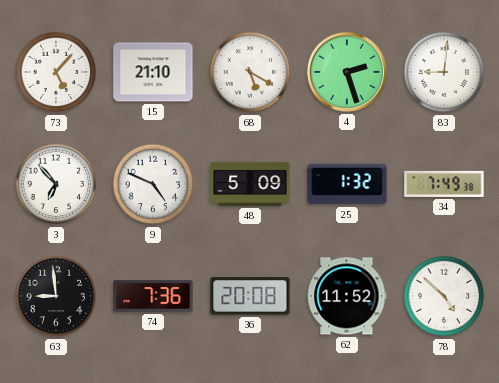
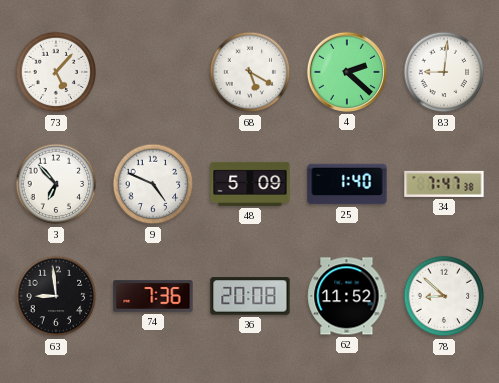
15: 21:10 -> none
4: 2:27 -> 2:22
25: 1:32 -> 1:40
34: 7:49 -> 7:47
78: 4:52 -> 8:52
